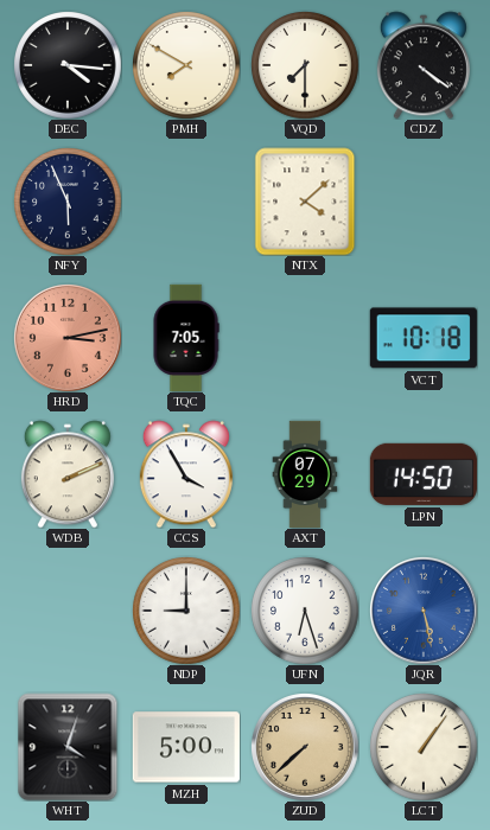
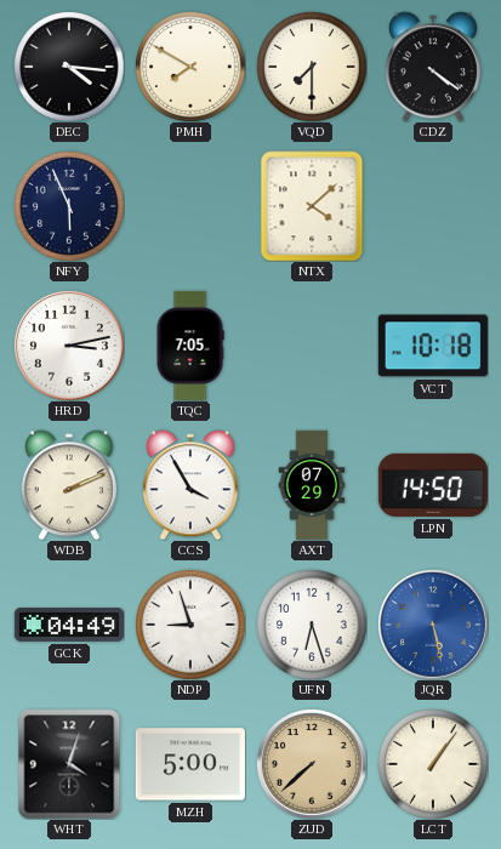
HRD dial: salmon -> white
GCK: none -> 04:49
NDP: 9:00 -> 8:57
